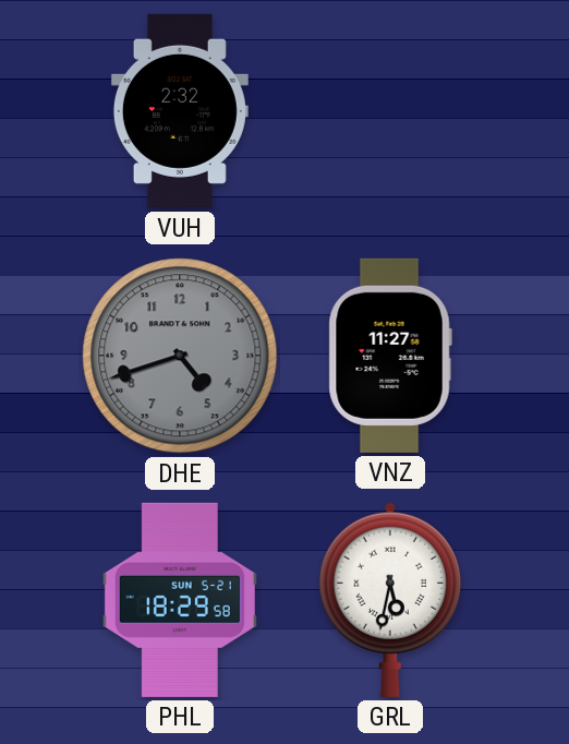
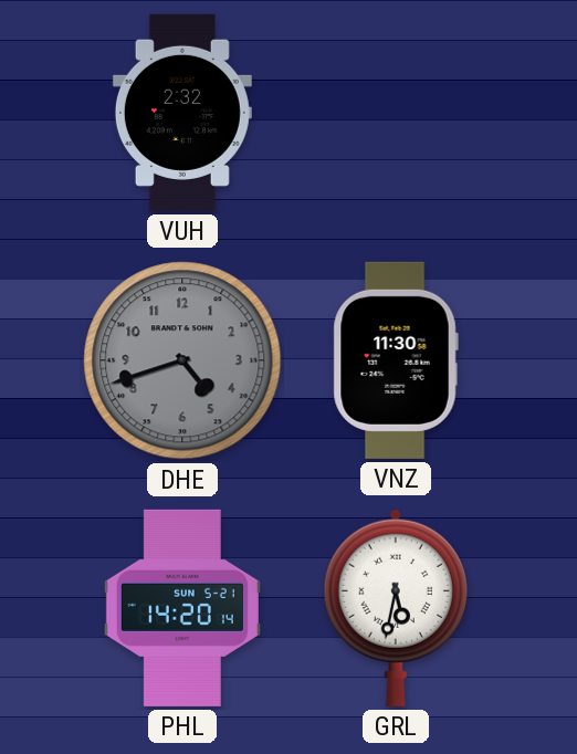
VNZ: 11:27 -> 11:30
PHL: 18:29 -> 14:20
